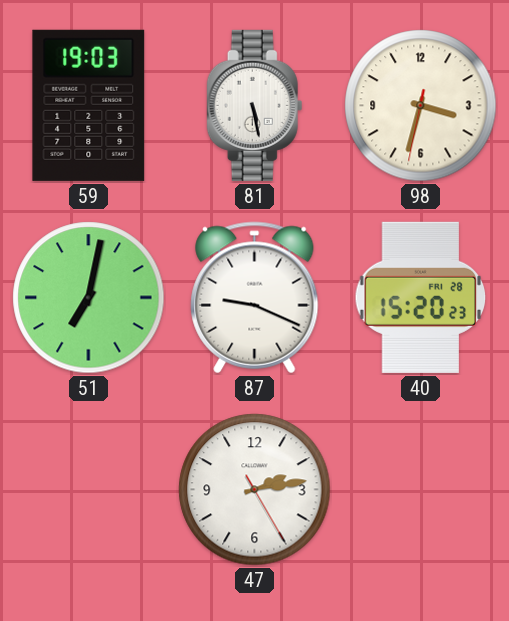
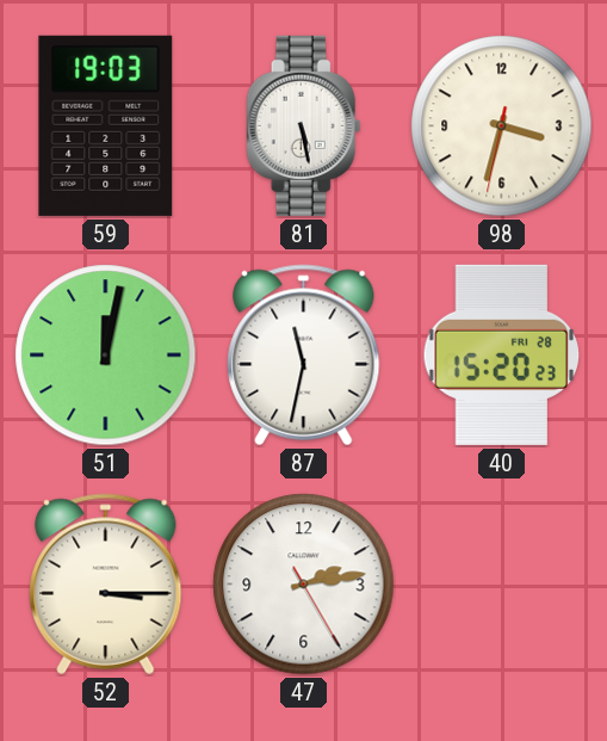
51: 7:02 -> 12:02
87: 9:19 -> 11:32
52: none -> 3:15
